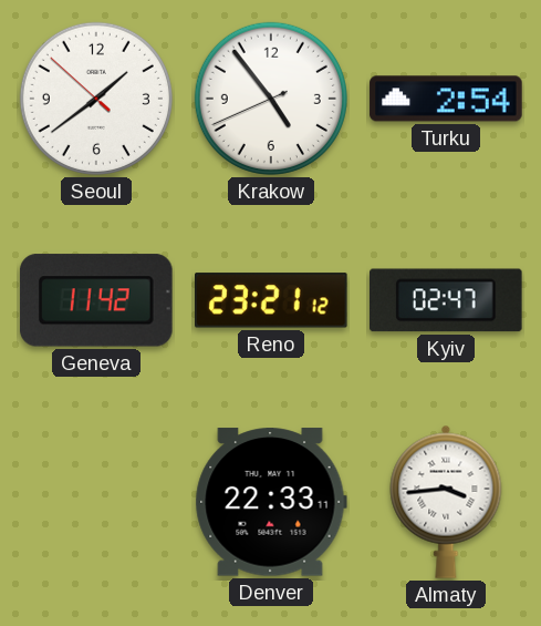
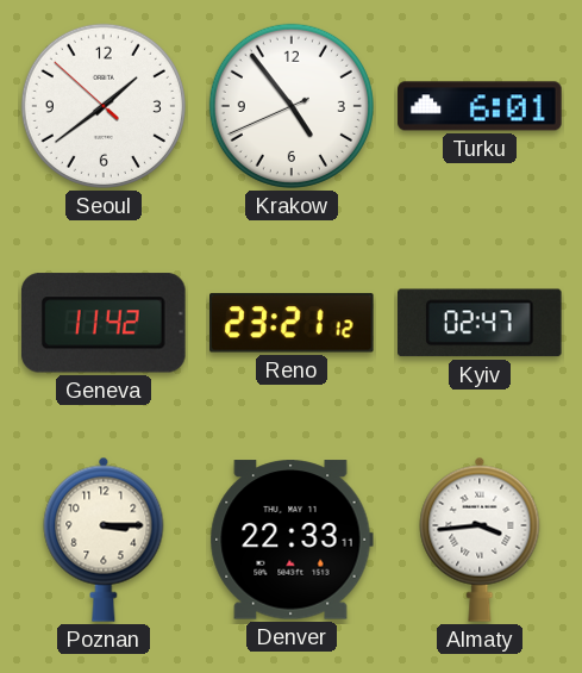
Turku: 2:54 -> 6:01
Poznan: none -> 3:15
